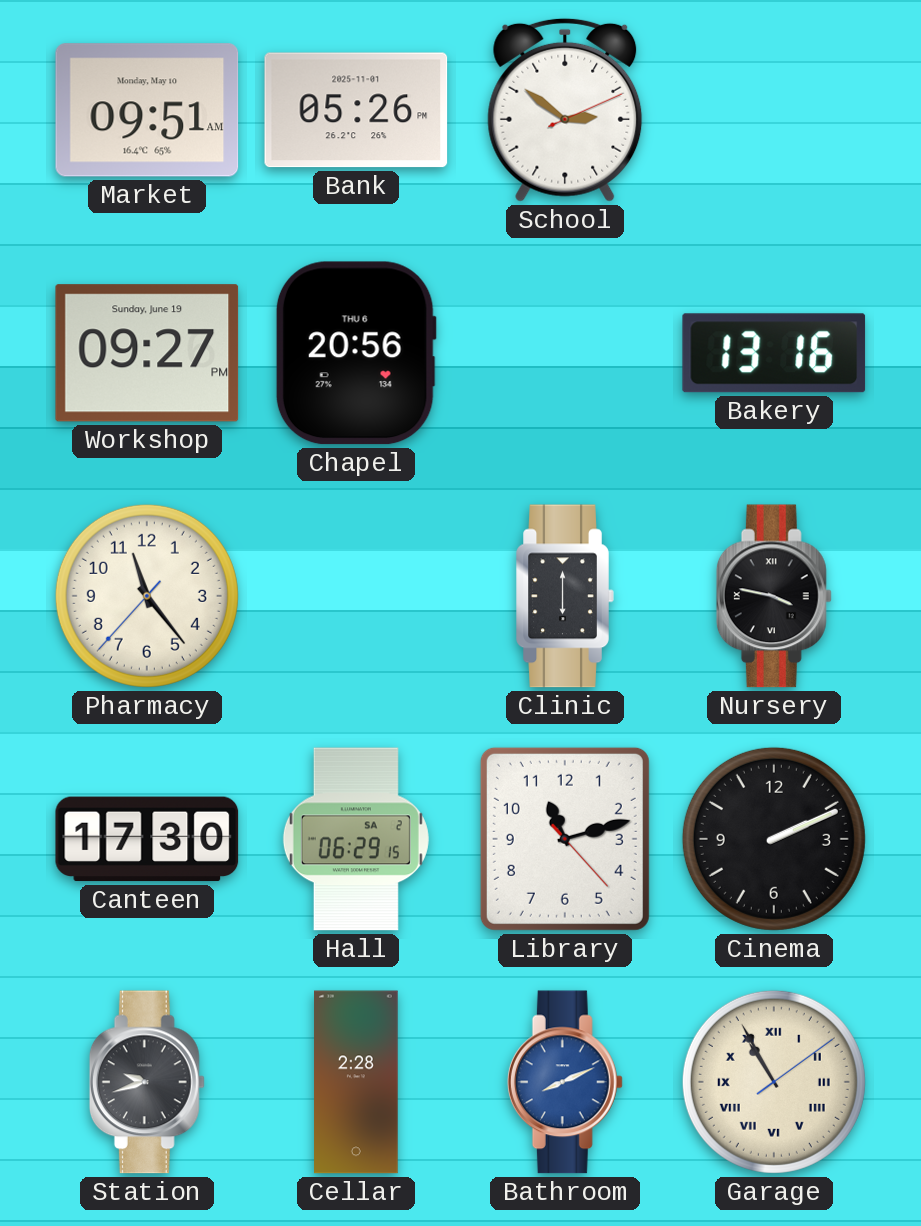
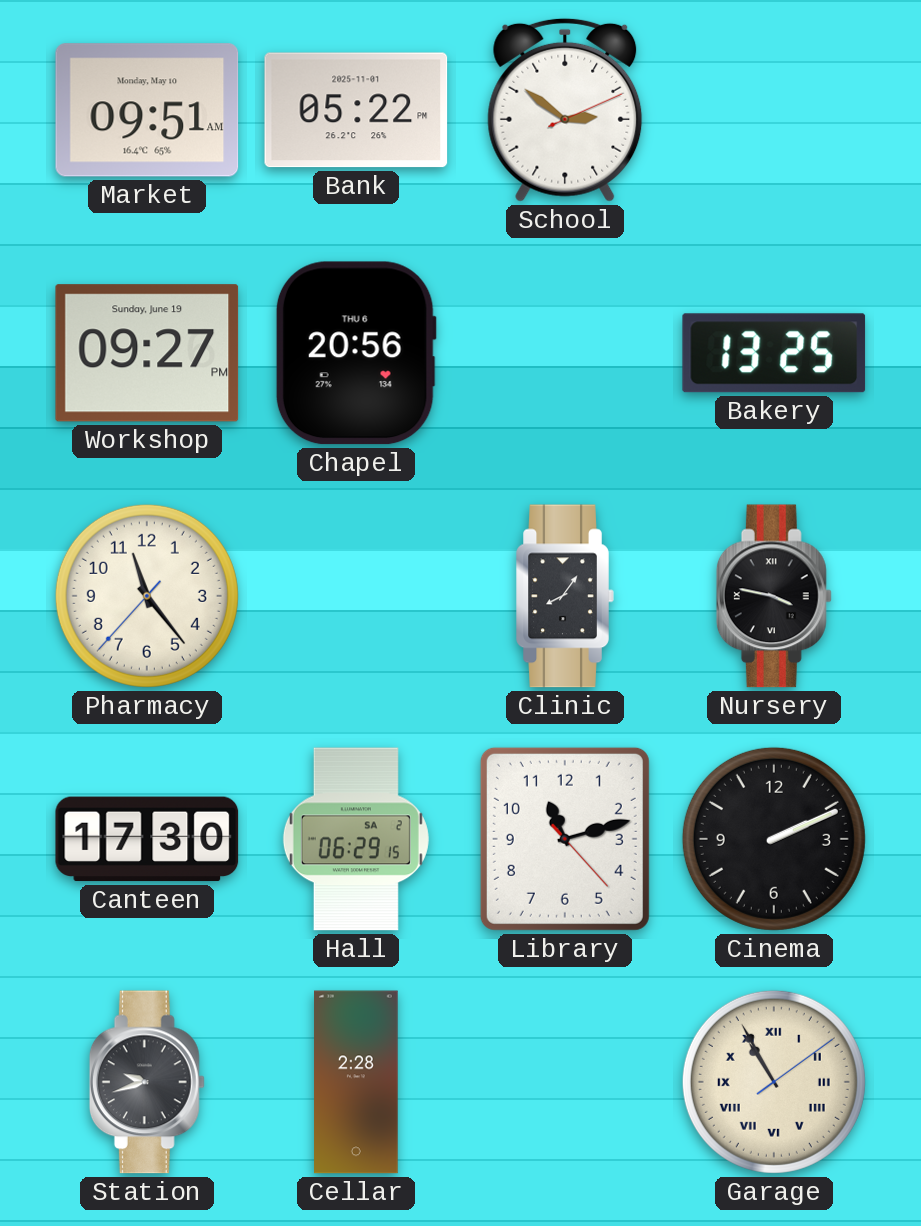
Bank: 05:26 -> 05:22
Bakery: 13:16 -> 13:25
Clinic: 6:00 -> 8:06
Bathroom: 8:11 -> none
